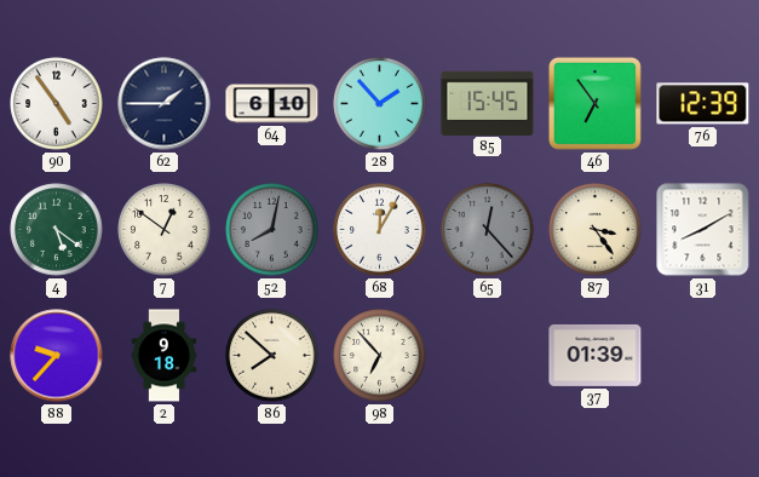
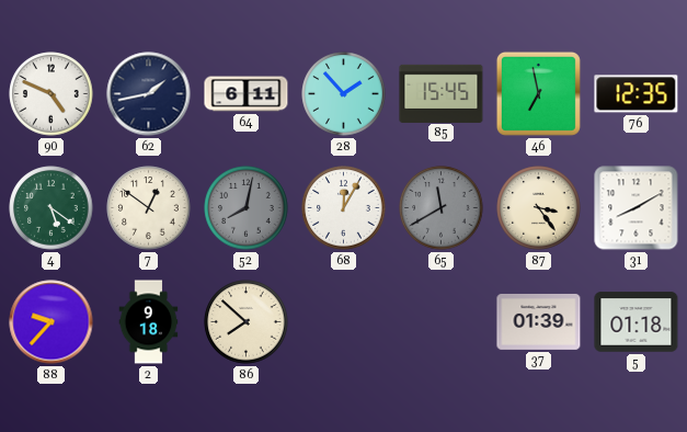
90: 4:54 -> 4:49
62: 1:45 -> 1:43
64: 6:10 -> 6:11
46: 6:54 -> 6:58
76: 12:39 -> 12:35
65: 12:23 -> 11:40
98: 6:53 -> none
5: none -> 01:18
